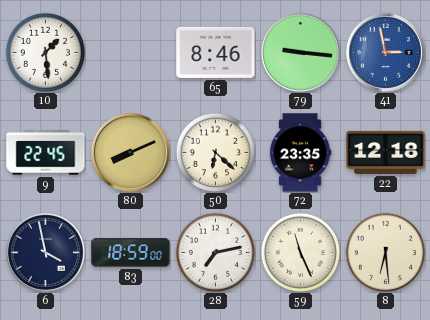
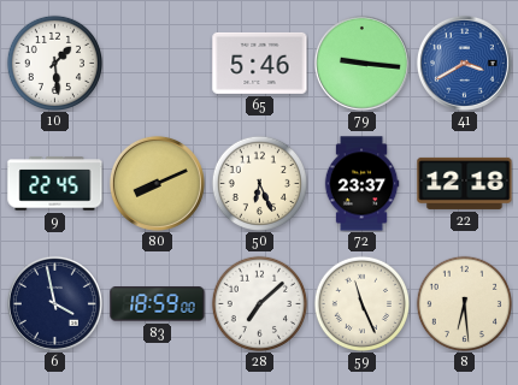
65: 8:46 -> 5:46
41: 2:58 -> 3:40
50: 6:22 -> 6:26
72: 23:35 -> 23:37
28: 7:13 -> 7:08
